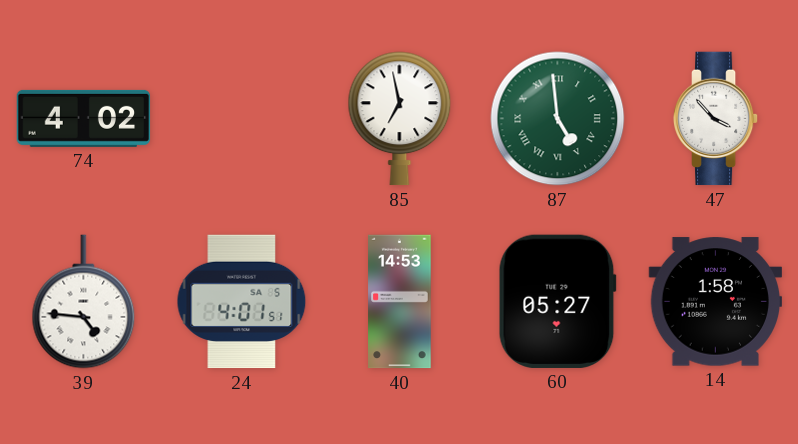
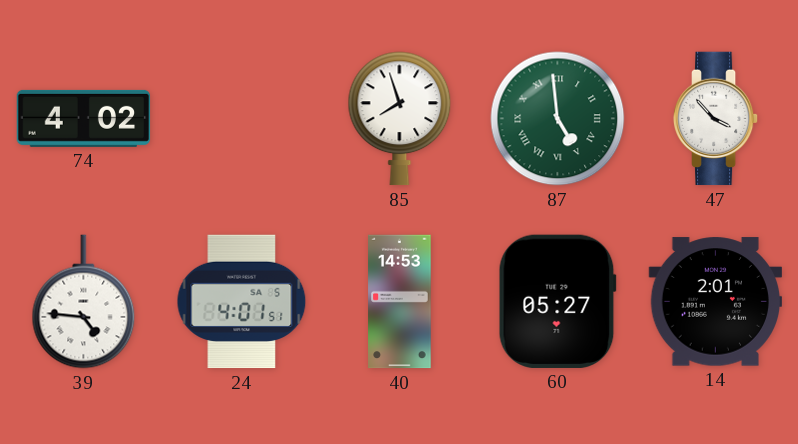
85: 6:58 -> 7:57
14: 1:58 -> 2:01
